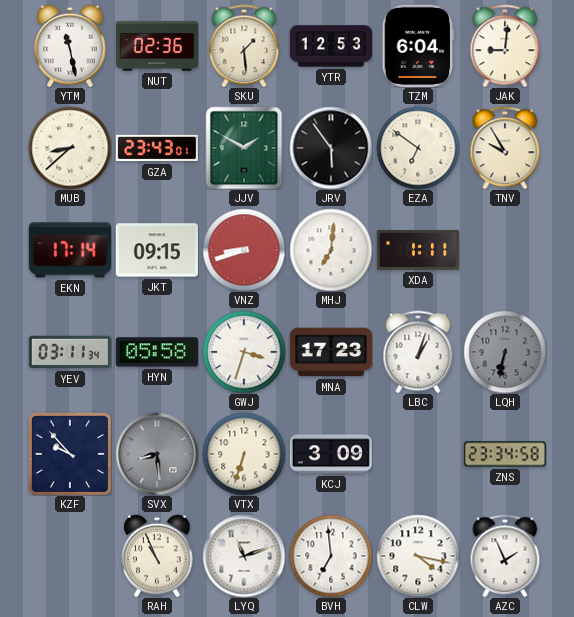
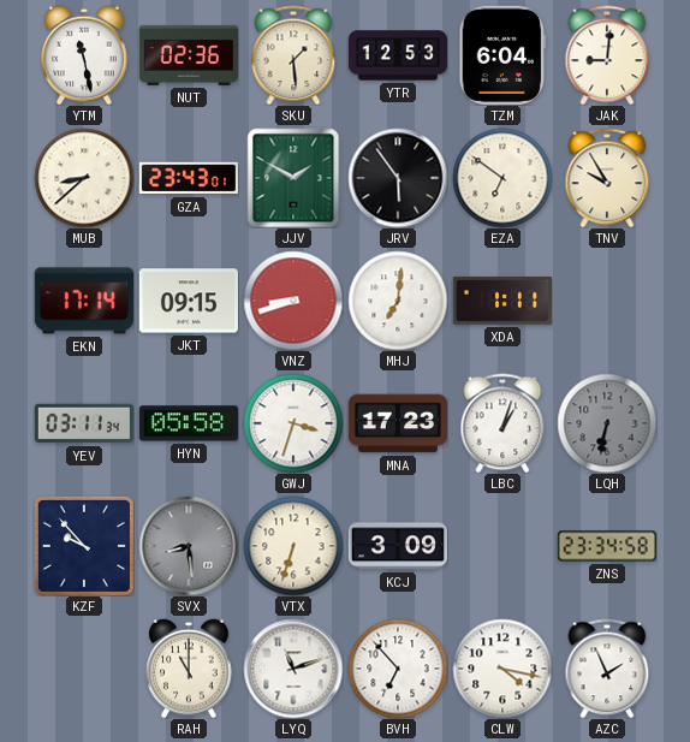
RAH: 10:56 -> 11:00
BVH: 6:59 -> 6:53
